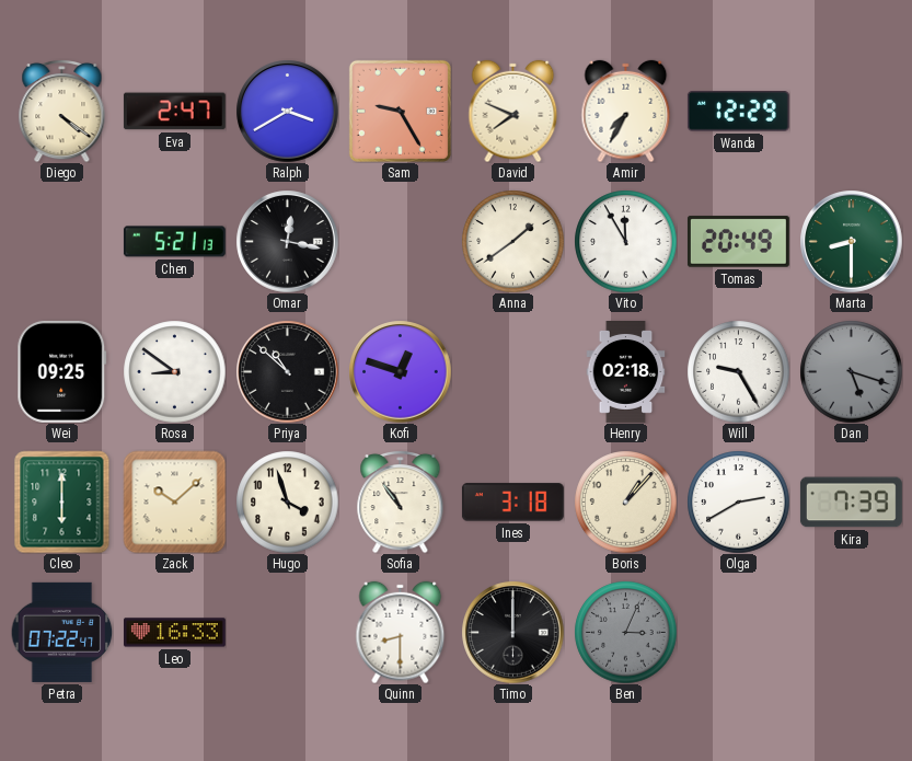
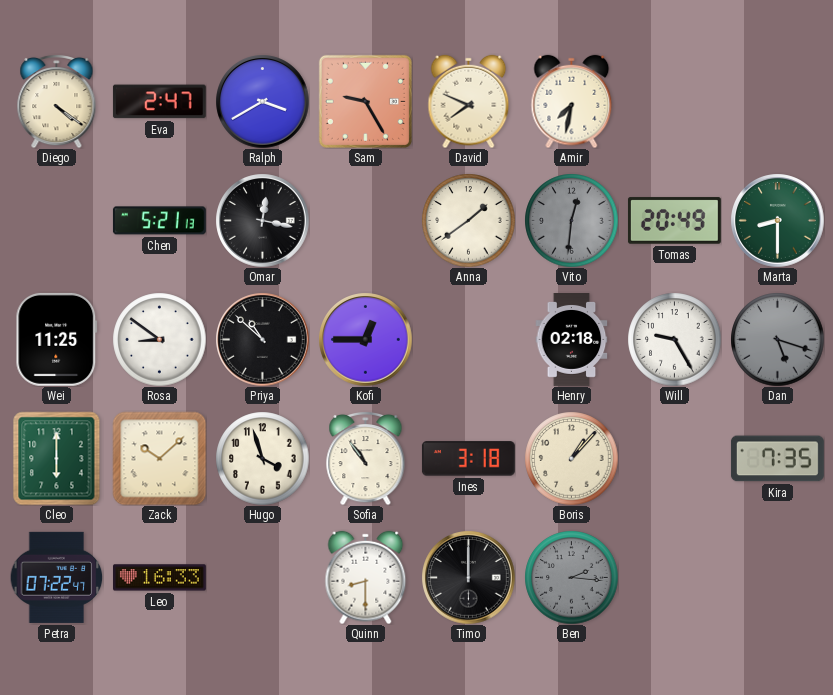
Amir: 7:35 -> 7:32
Wanda: 12:29 -> none
Vito: 11:55 -> 12:31
Vito dial: white -> grey
Wei: 09:25 -> 11:25
Kofi: 12:48 -> 12:45
Olga: 2:40 -> none
Kira: 7:39 -> 7:35
Ben: 3:04 -> 2:16
